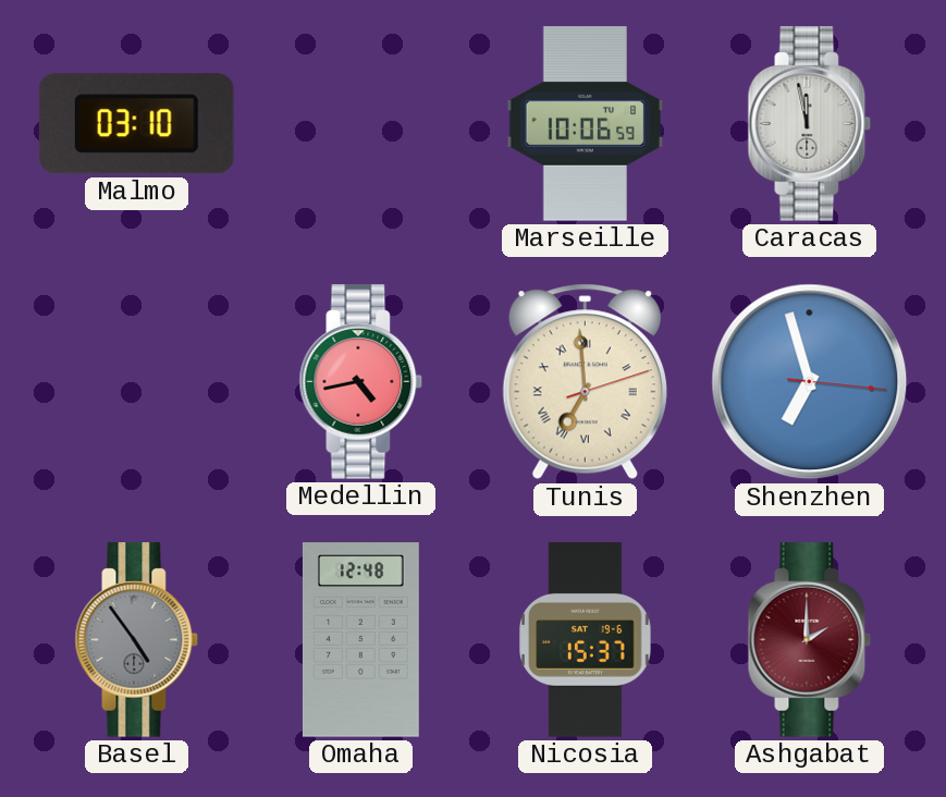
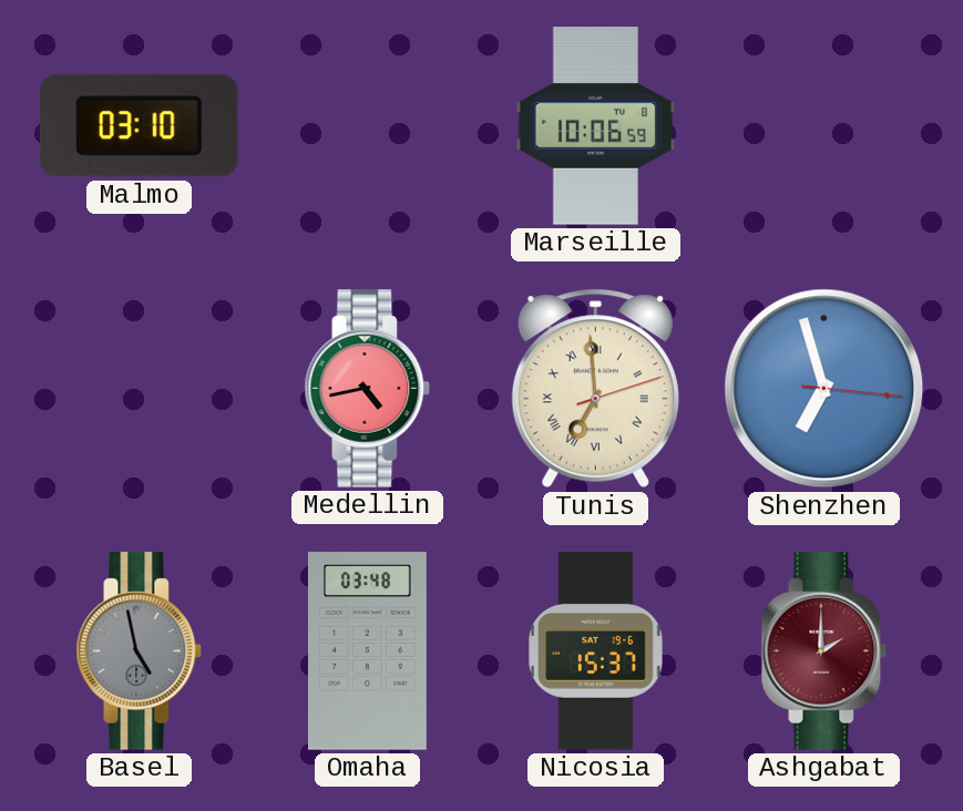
Caracas: 11:58 -> none
Basel: 4:54 -> 4:58
Omaha: 12:48 -> 03:48
